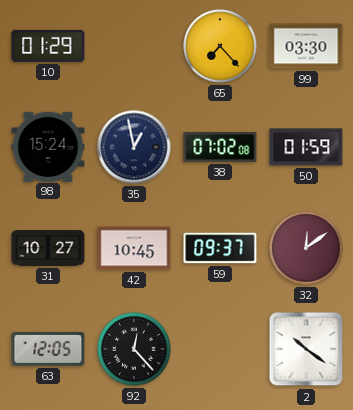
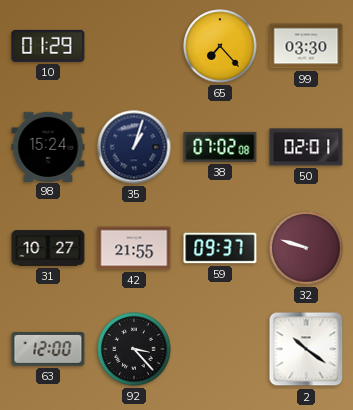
35: 12:58 -> 1:03
50: 01:59 -> 02:01
42: 10:45 -> 21:55
32: 12:09 -> 9:48
63: 12:05 -> 12:00
92: 12:23 -> 3:23
